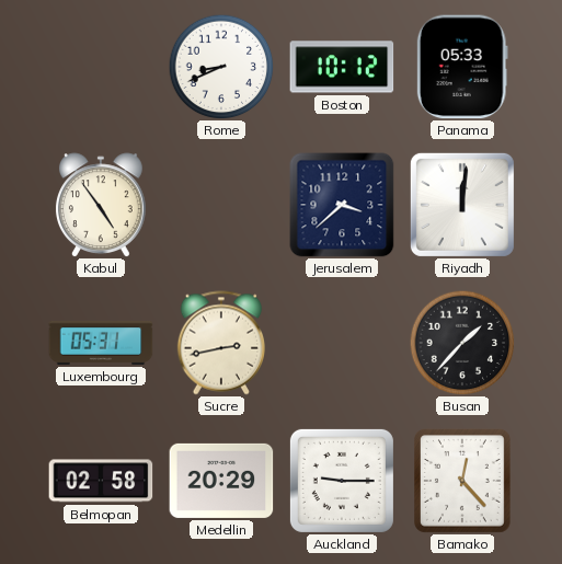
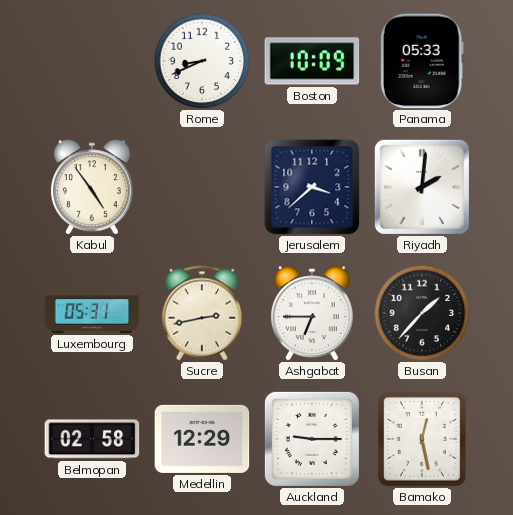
Boston: 10:12 -> 10:09
Riyadh: 12:01 -> 2:01
Ashgabat: none -> 6:45
Medellin: 20:29 -> 12:29
Bamako: 12:23 -> 12:28
